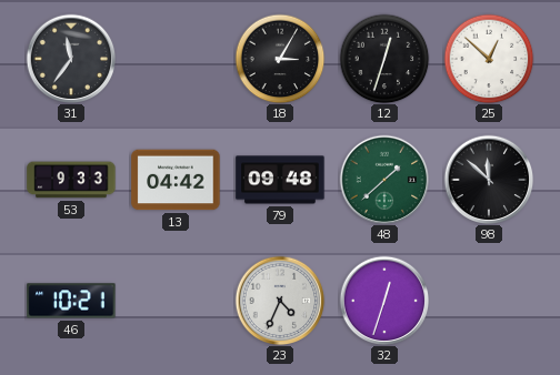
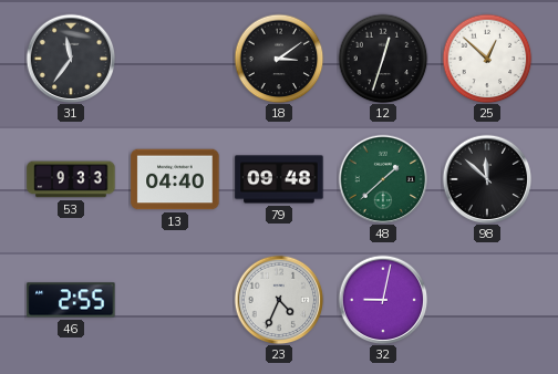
18: 3:05 -> 3:09
13: 04:42 -> 04:40
46: 10:21 -> 2:55
32: 12:33 -> 9:02
